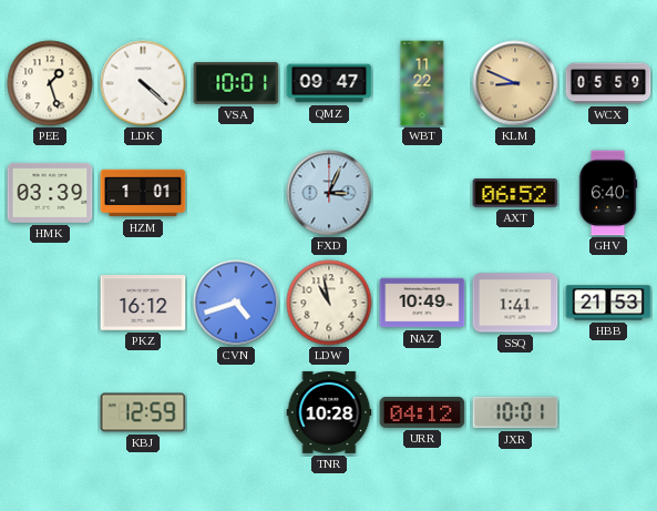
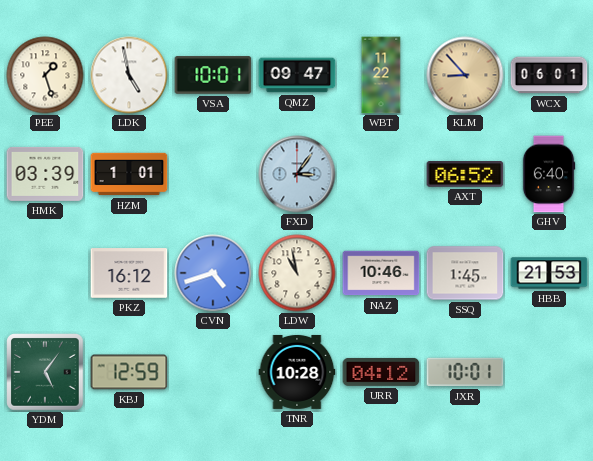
LDK: 4:22 -> 4:58
KLM: 8:49 -> 8:53
WCX: 05:59 -> 06:01
FXD: 3:04 -> 3:06
NAZ: 10:49 -> 10:46
SSQ: 1:41 -> 1:45
YDM: none -> 5:06
